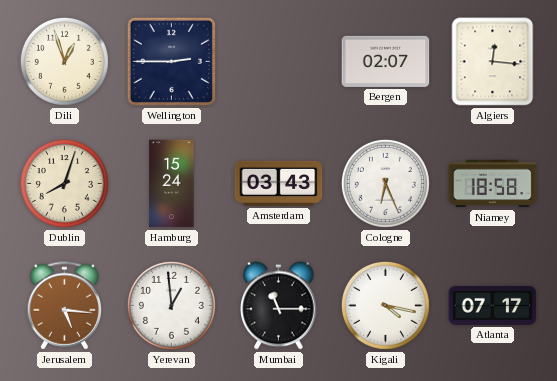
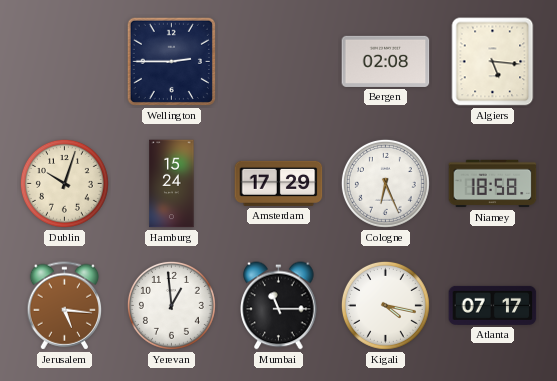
Dili: 12:57 -> none
Bergen: 02:07 -> 02:08
Algiers: 12:16 -> 5:16
Dublin: 8:03 -> 10:03
Amsterdam: 03:43 -> 17:29
